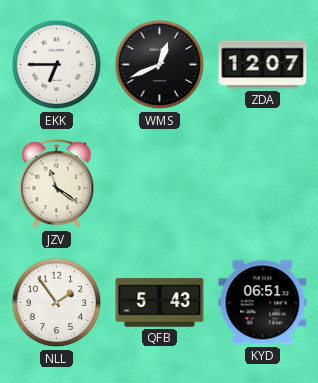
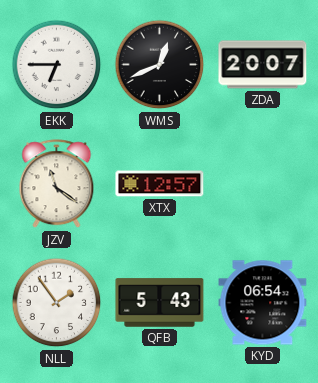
ZDA: 12:07 -> 20:07
XTX: none -> 12:57
KYD: 06:51 -> 06:54
